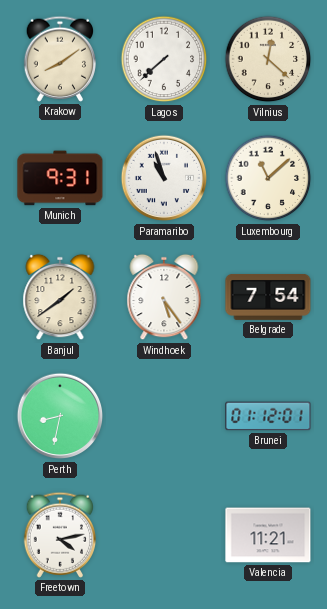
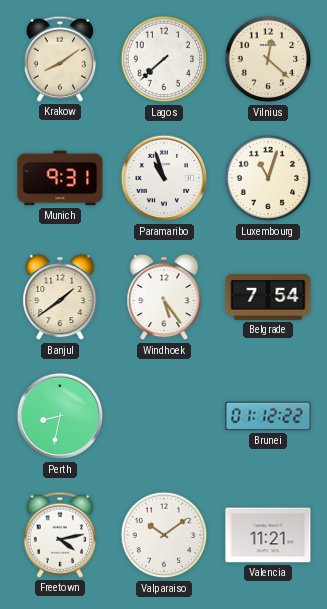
Luxembourg: 11:08 -> 11:03
Brunei: 01:12:01 -> 01:12:22
Valparaiso: none -> 10:09
